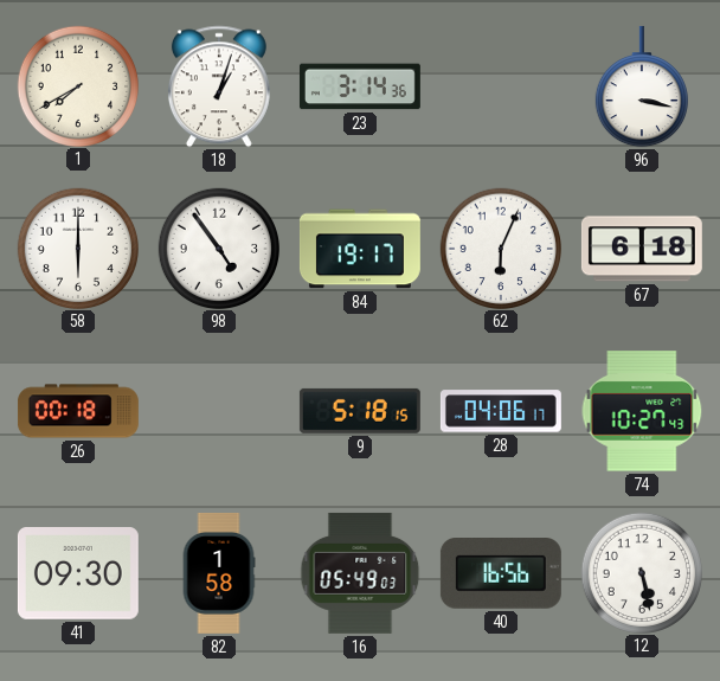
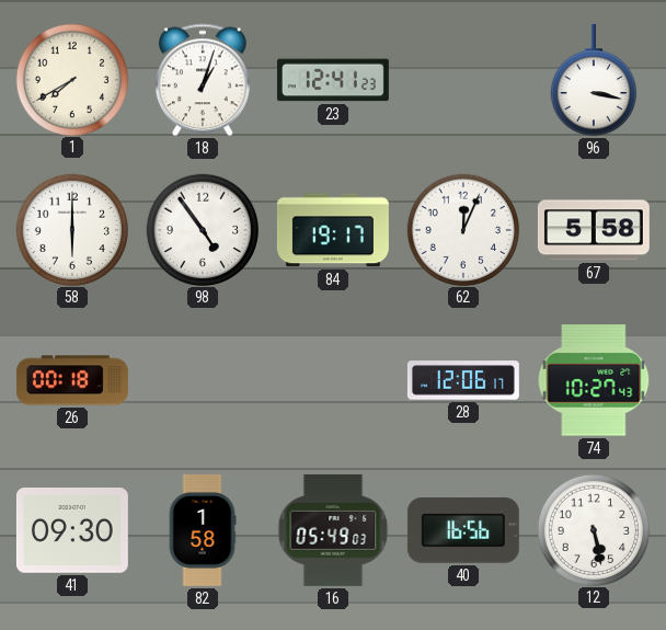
23: 3:14 -> 12:41
62: 6:04 -> 12:04
67: 6:18 -> 5:58
9: 5:18 -> none
28: 04:06 -> 12:06
